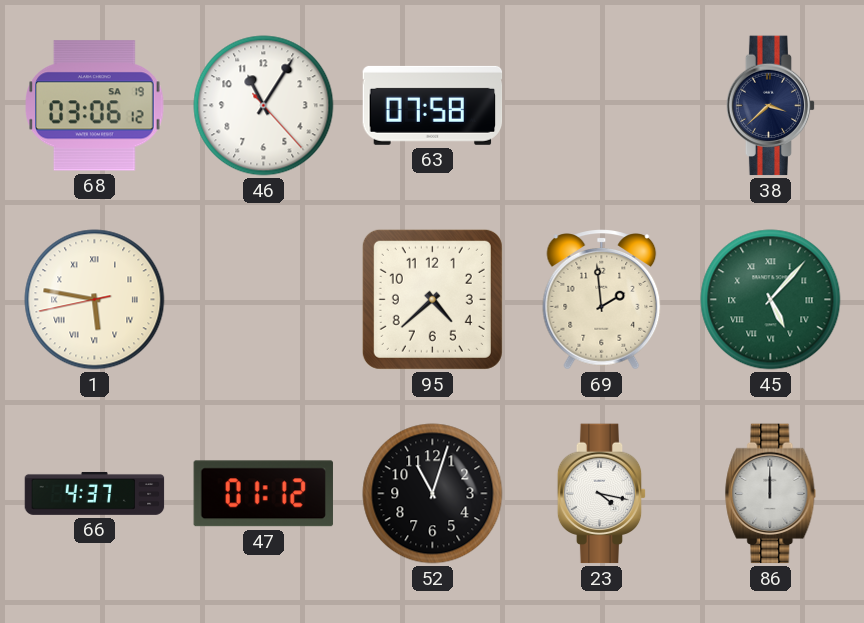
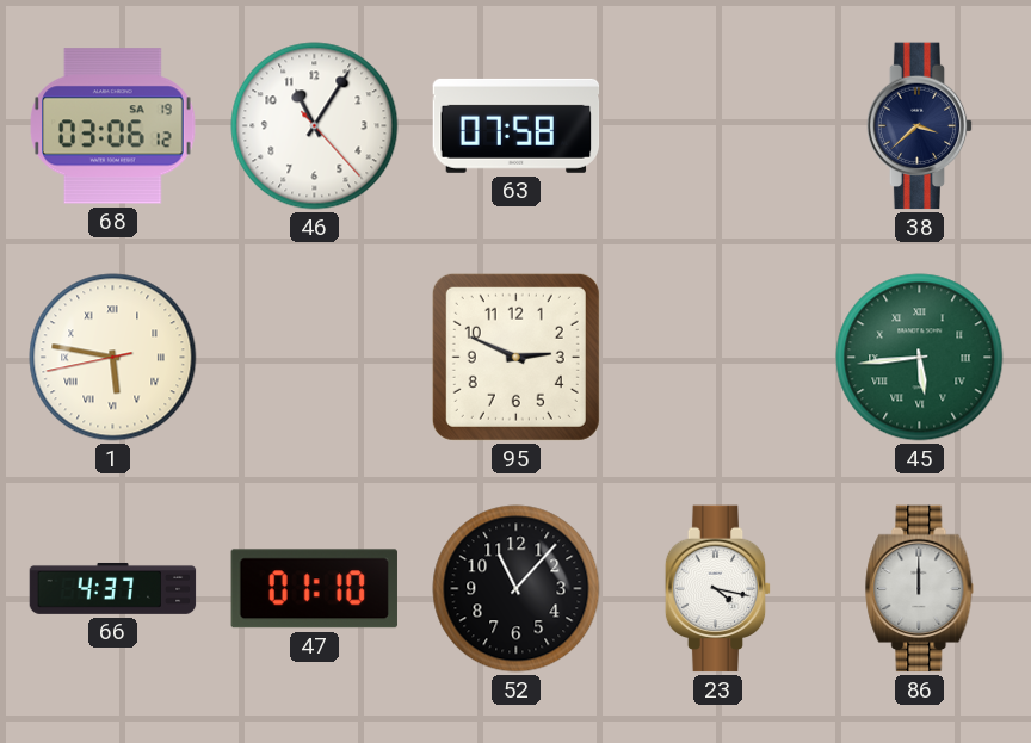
95: 4:38 -> 2:49
69: 1:59 -> none
45: 5:07 -> 5:44
47: 01:12 -> 01:10
52: 11:03 -> 11:07
